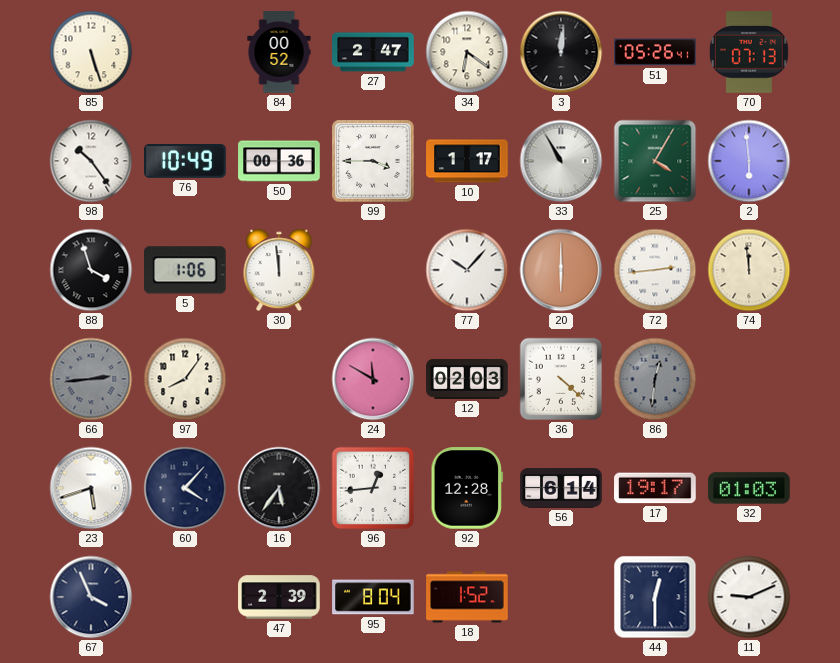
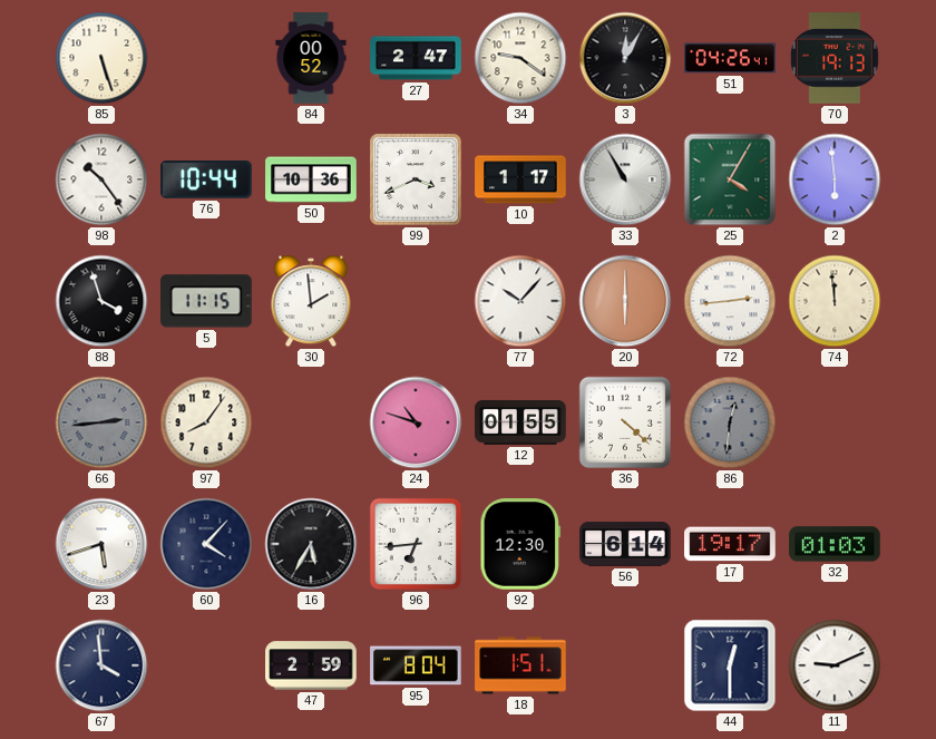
34: 6:21 -> 9:21
3: 12:01 -> 12:05
51: 05:26 -> 04:26
70: 07:13 -> 19:13
76: 10:49 -> 10:44
50: 00:36 -> 10:36
99: 3:45 -> 3:41
5: 1:06 -> 11:15
30: 11:59 -> 1:59
24: 11:50 -> 10:48
12: 02:03 -> 01:55
16: 5:36 -> 5:35
96: 12:44 -> 6:44
92: 12:28 -> 12:30
67: 3:56 -> 3:59
47: 2:39 -> 2:59
18: 1:52 -> 1:51
